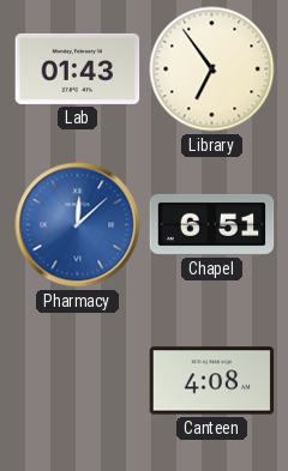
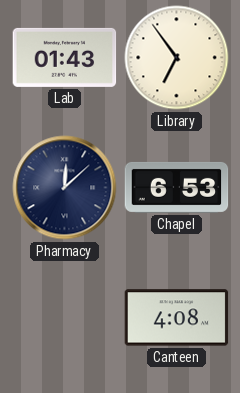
Pharmacy dial: blue -> navy
Chapel: 6:51 -> 6:53
